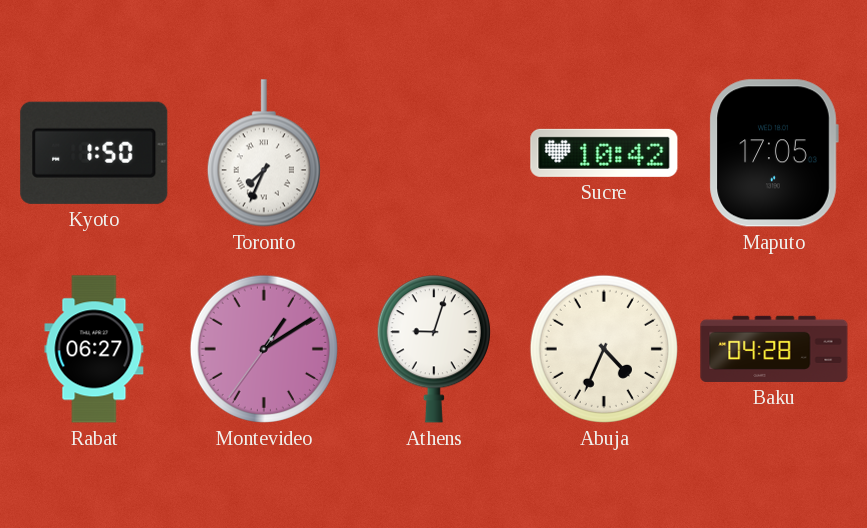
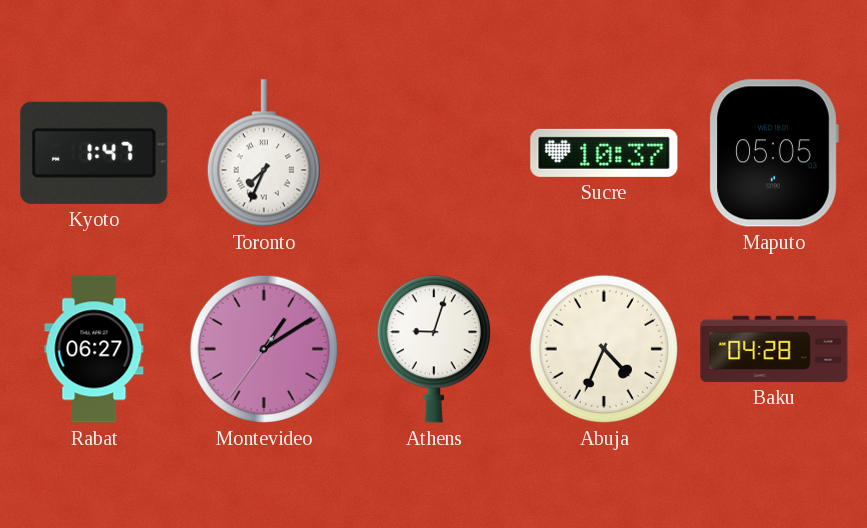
Kyoto: 1:50 -> 1:47
Sucre: 10:42 -> 10:37
Maputo: 17:05 -> 05:05
